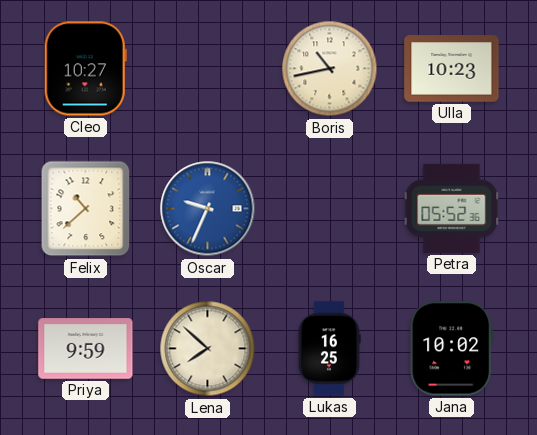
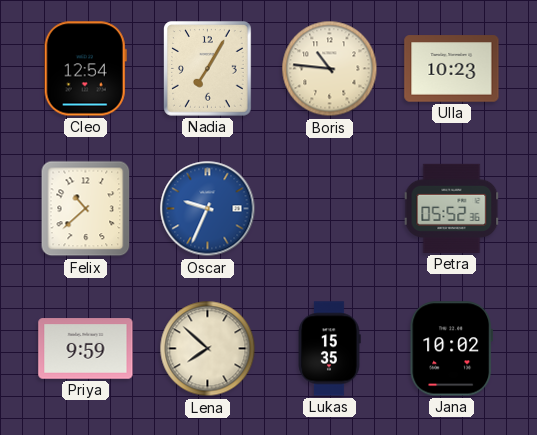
Cleo: 10:27 -> 12:54
Nadia: none -> 7:05
Boris: 10:43 -> 10:46
Lukas: 16:25 -> 15:35
